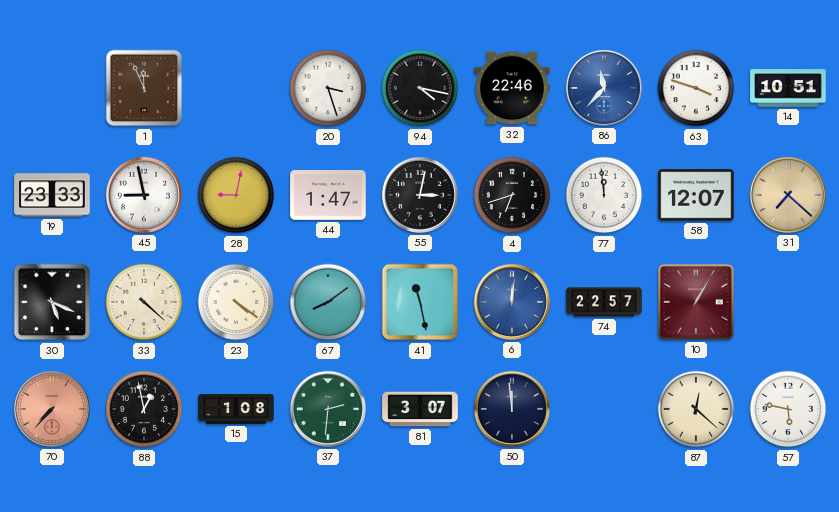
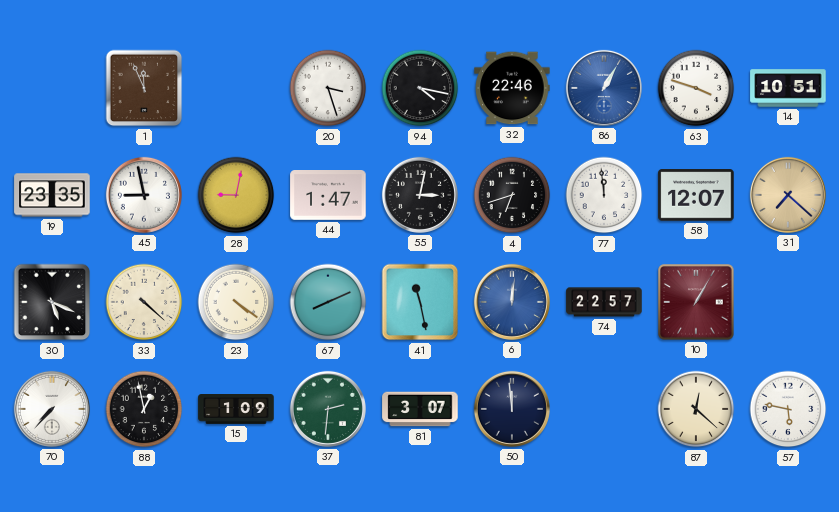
86: 11:37 -> 1:05
19: 23:33 -> 23:35
67: 8:09 -> 8:11
70 dial: salmon -> white
15: 1:08 -> 1:09
